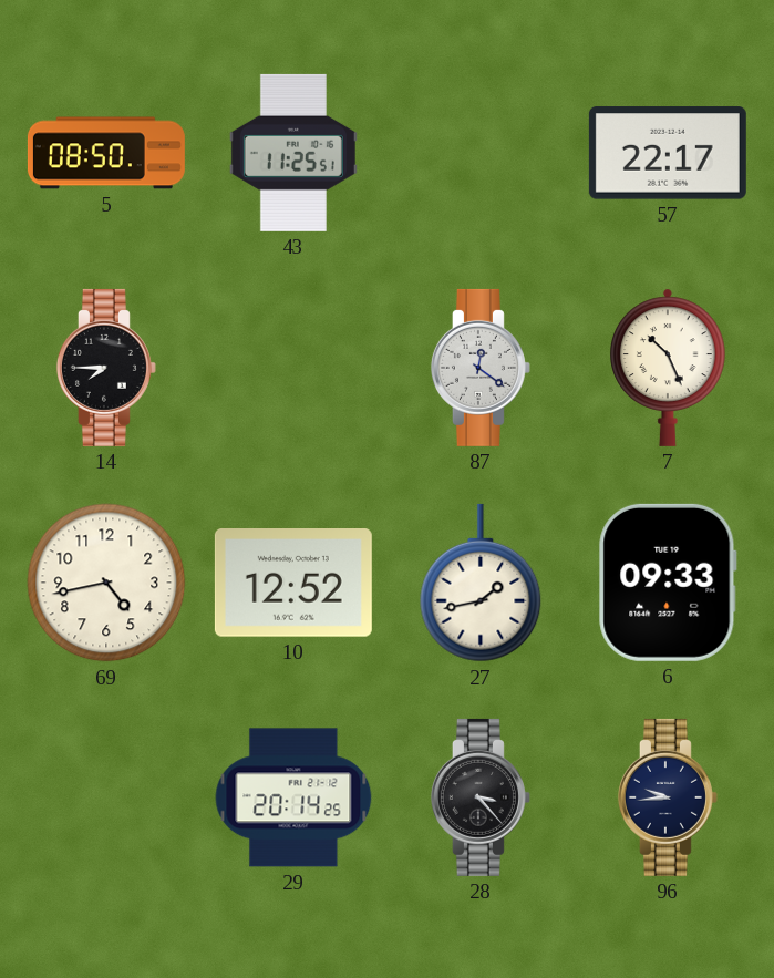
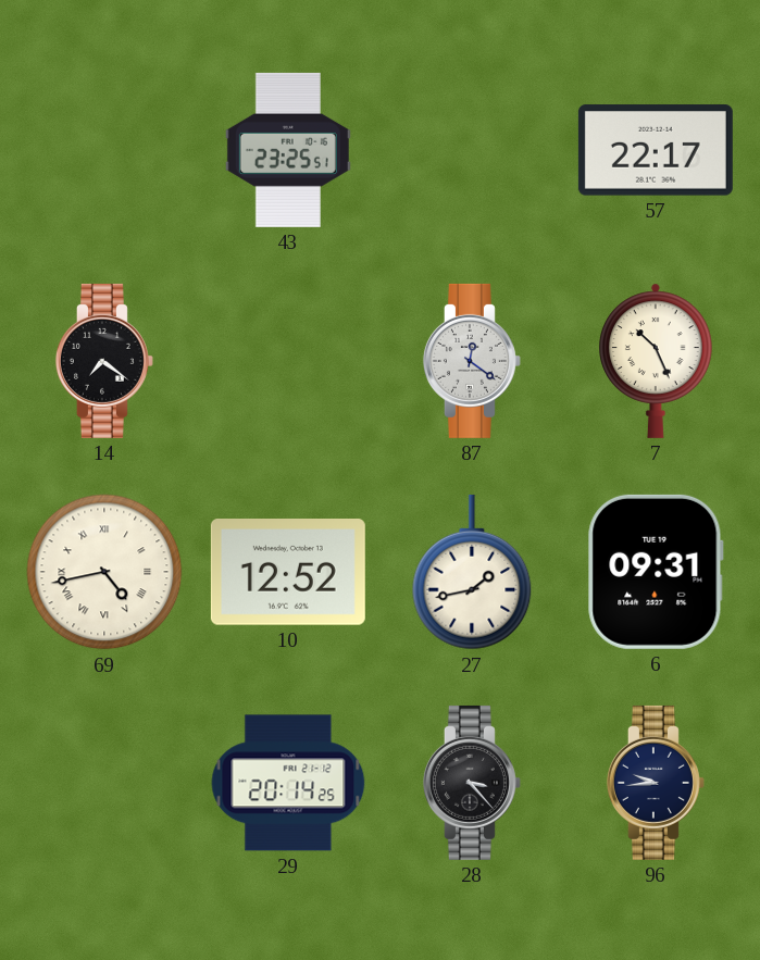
5: 08:50 -> none
43: 11:25 -> 23:25
14: 7:45 -> 7:21
69 numerals: Arabic -> Roman
6: 09:33 -> 09:31
